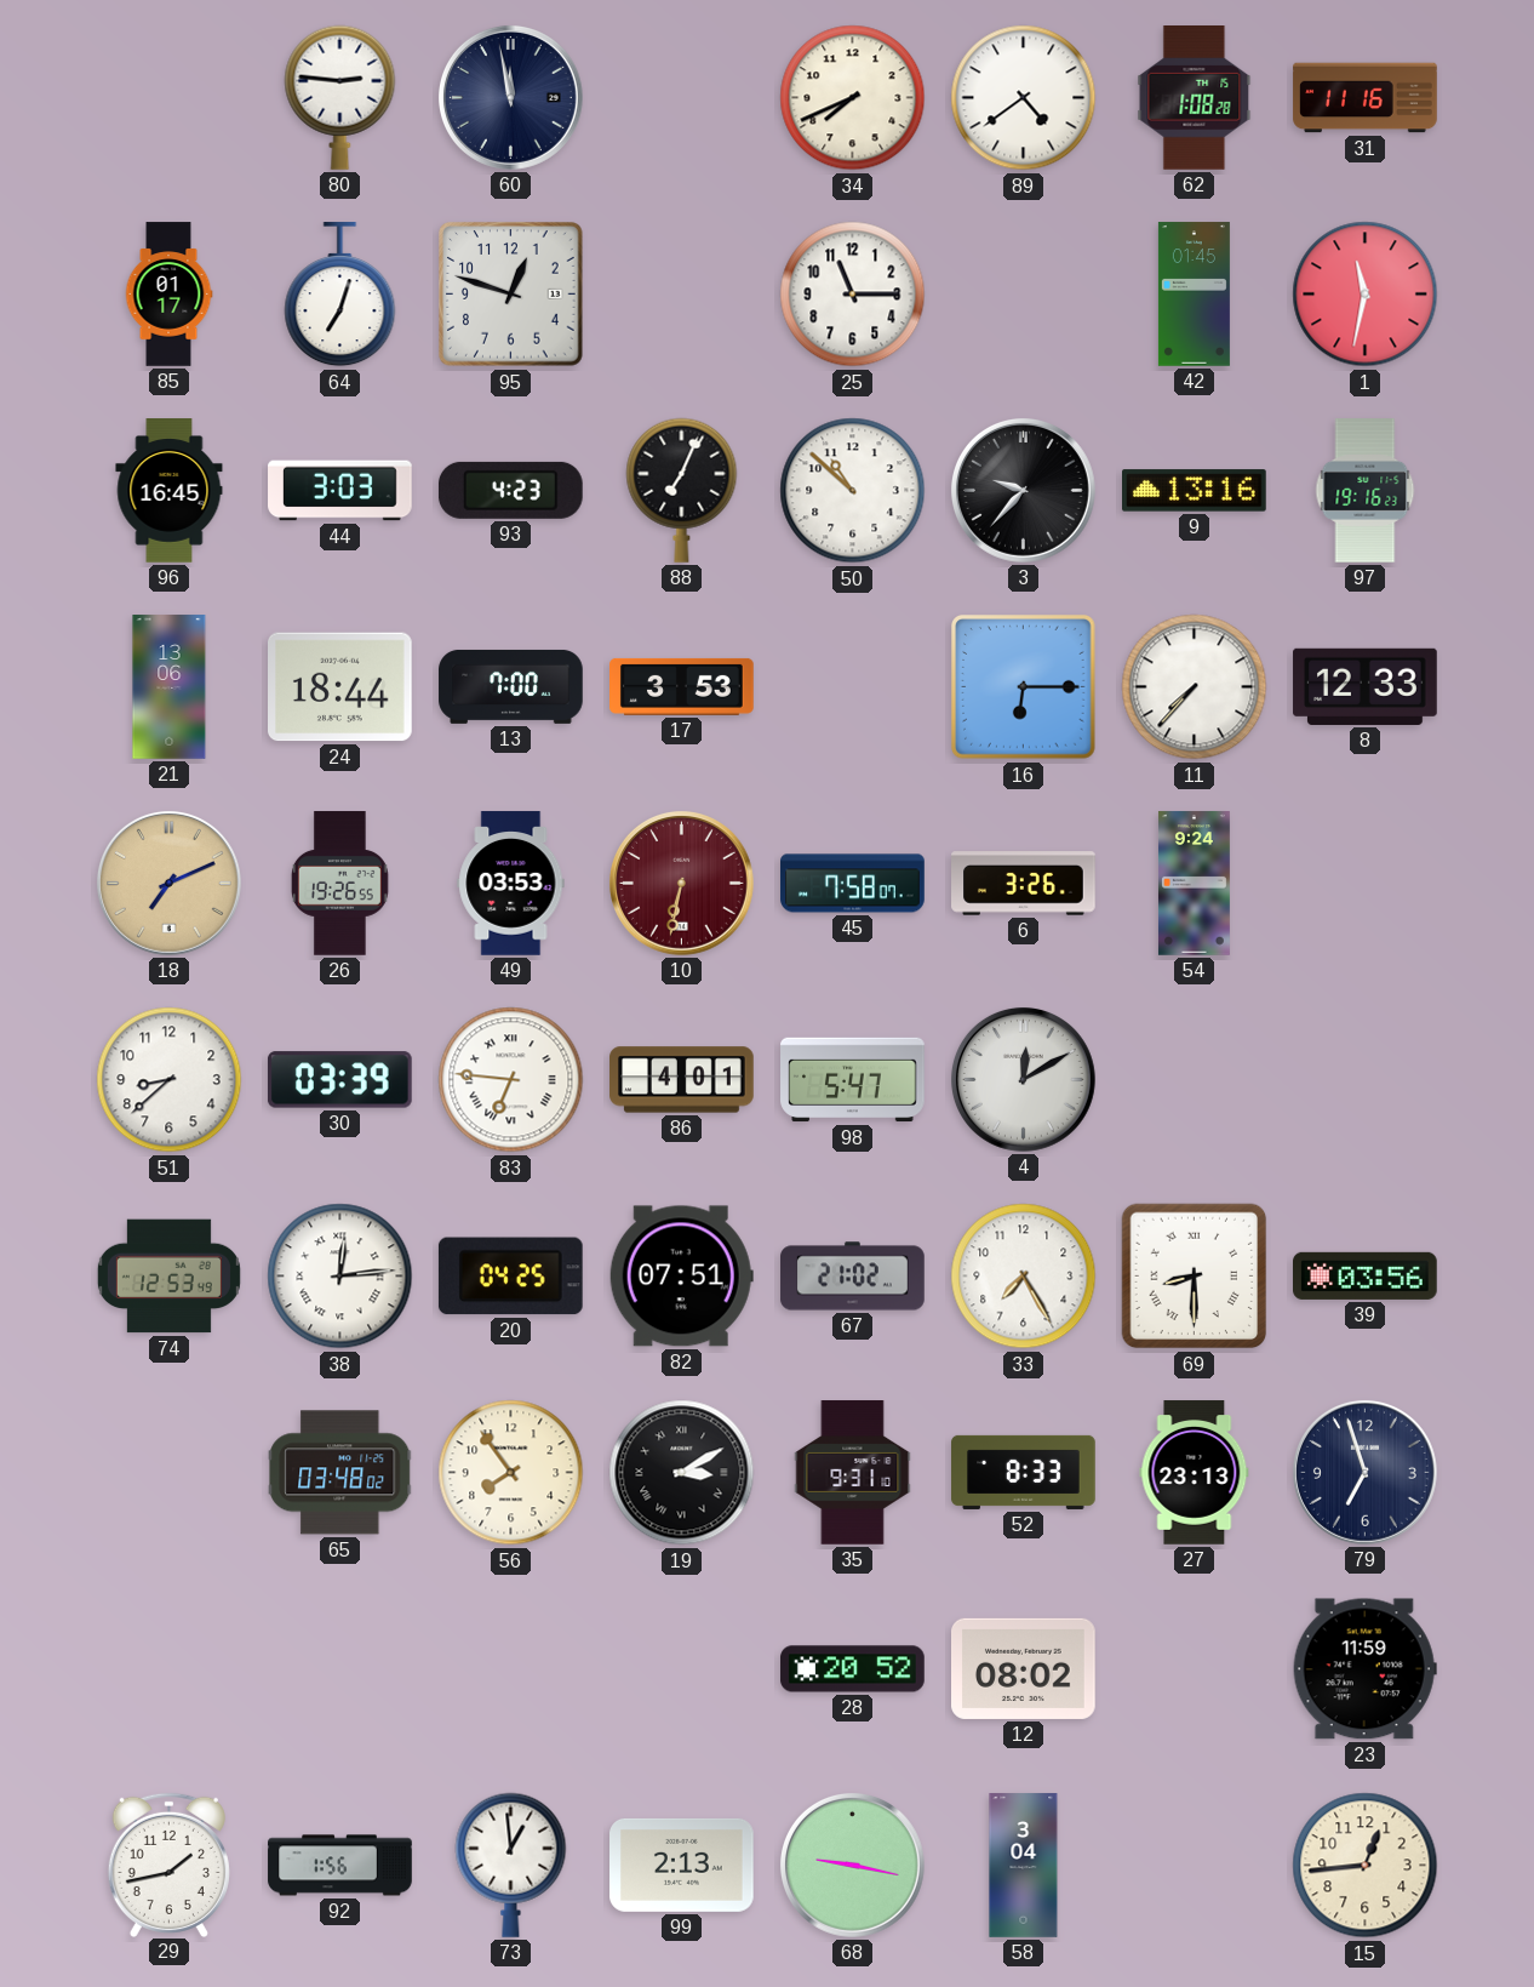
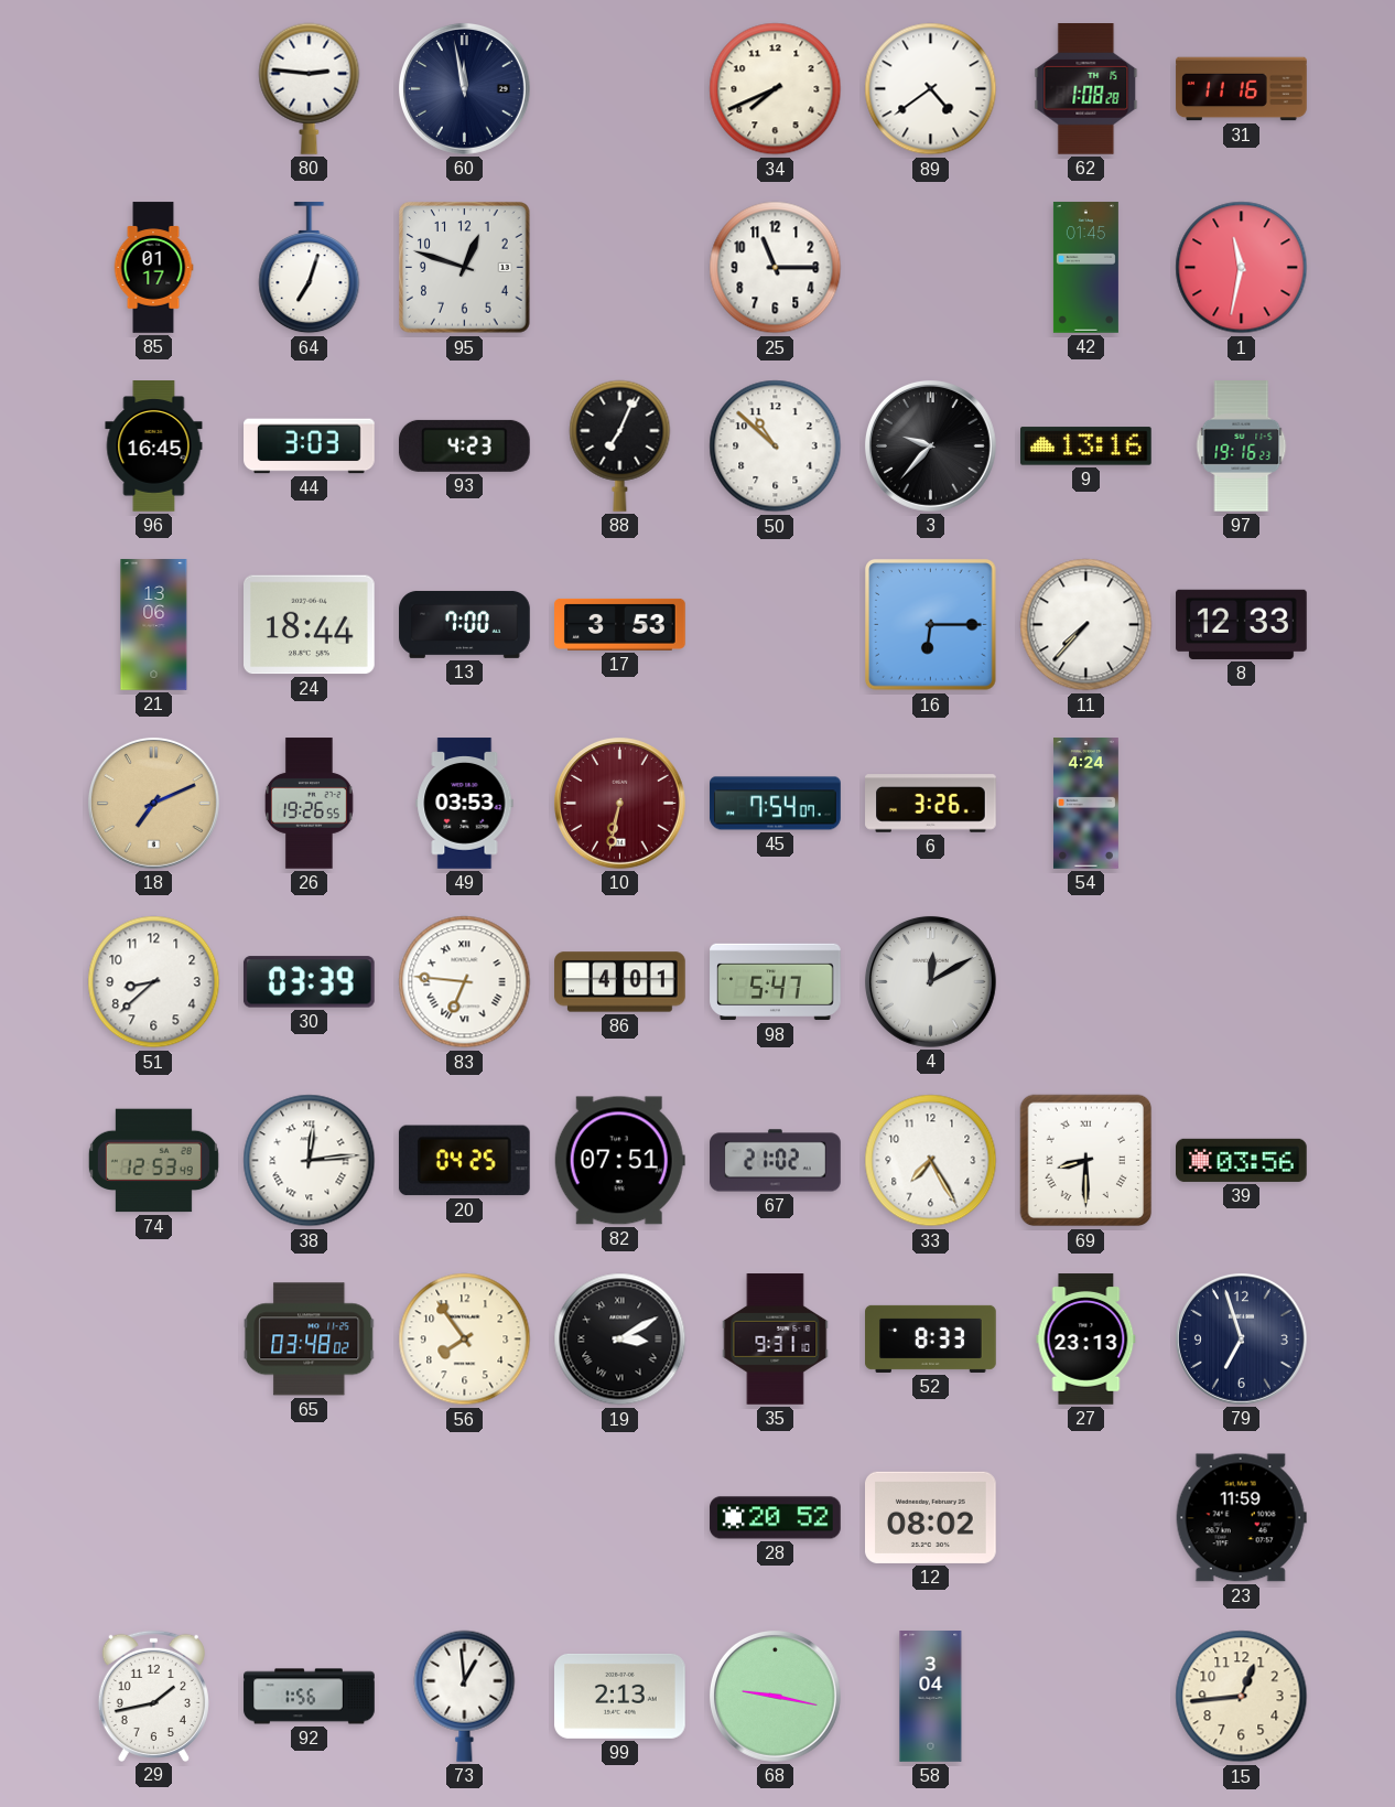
45: 7:58 -> 7:54
54: 9:24 -> 4:24
